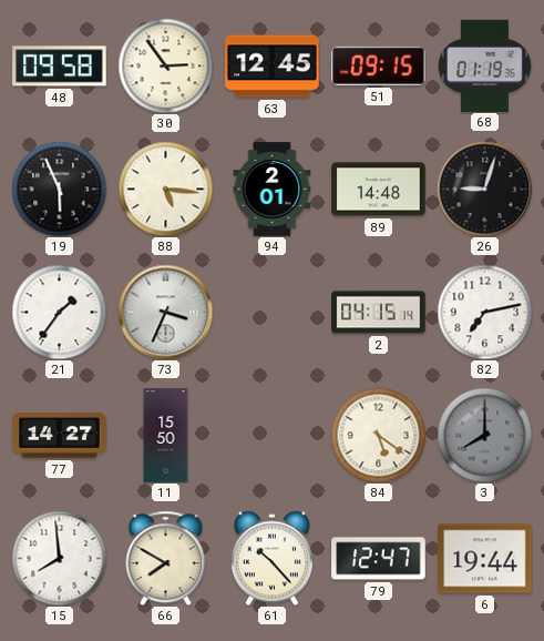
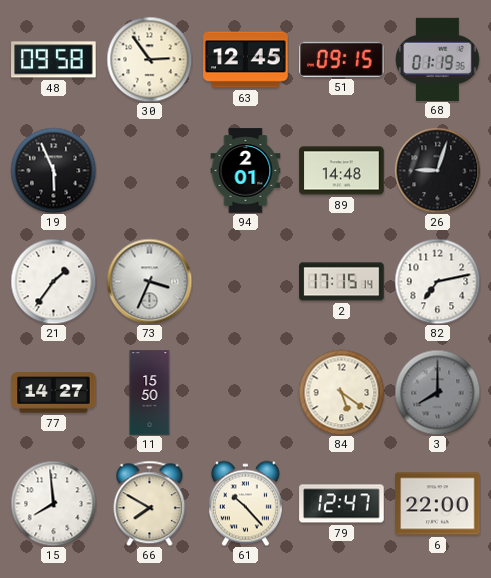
88: 5:16 -> none
2: 04:15 -> 17:15
6: 19:44 -> 22:00
